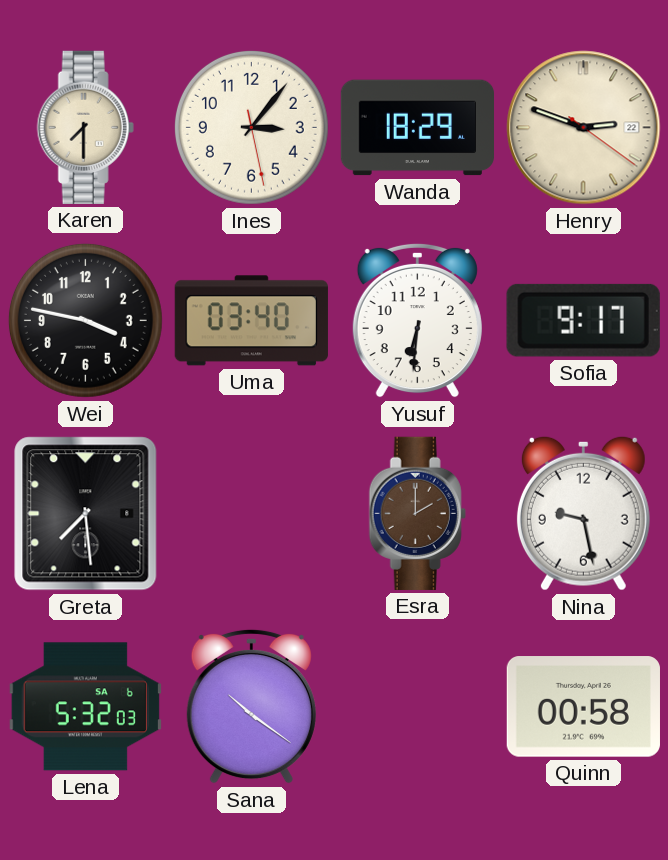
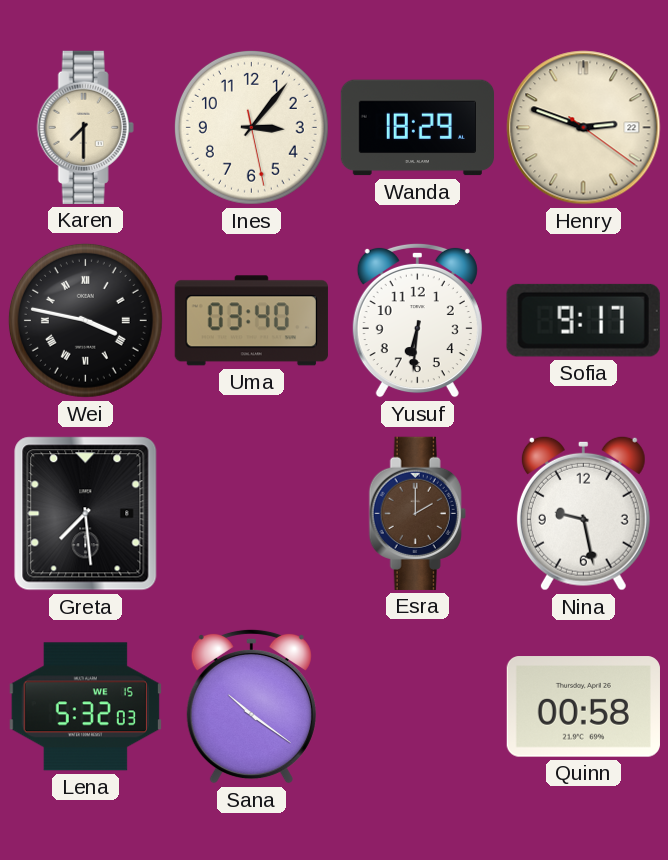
Wei numerals: Arabic -> Roman
Lena date: SA 6 -> WE 15
